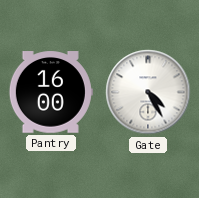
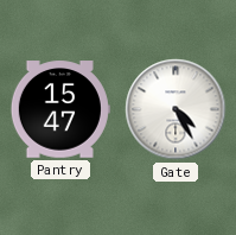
Pantry: 16:00 -> 15:47
